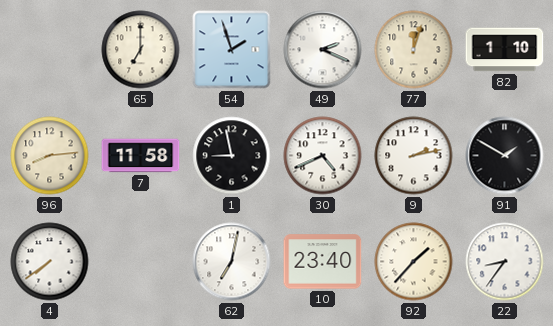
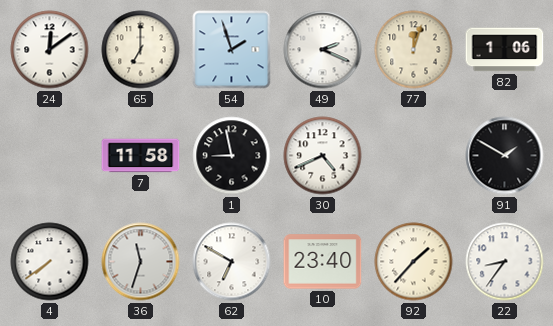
24: none -> 12:09
82: 1:10 -> 1:06
96: 8:14 -> none
9: 2:13 -> none
36: none -> 11:33
62: 7:02 -> 6:50
